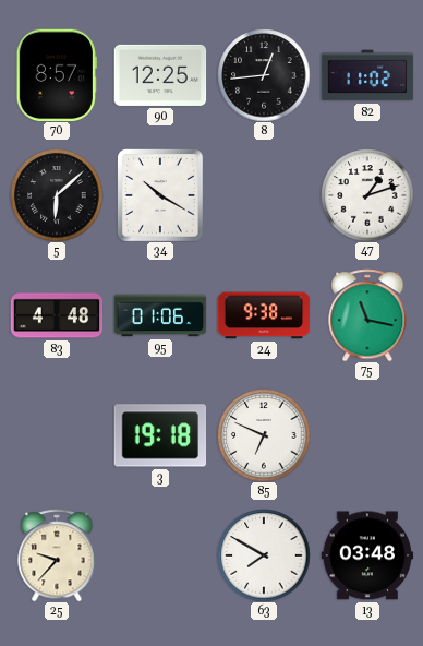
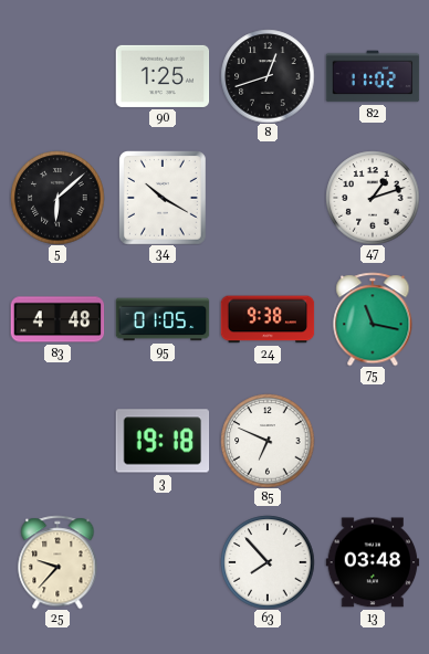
70: 8:57 -> none
90: 12:25 -> 1:25
8: 12:44 -> 12:42
95: 01:06 -> 01:05
63: 7:50 -> 7:53
